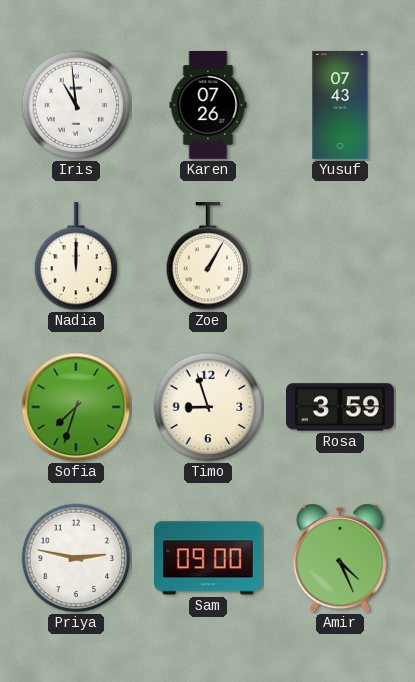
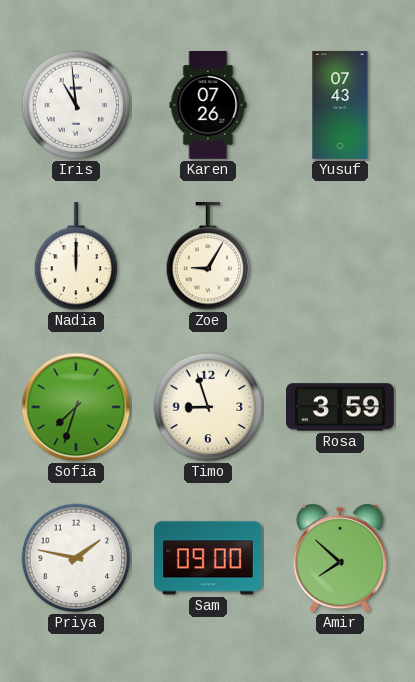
Zoe: 1:05 -> 9:05
Priya: 2:47 -> 1:47
Amir: 4:26 -> 7:52
